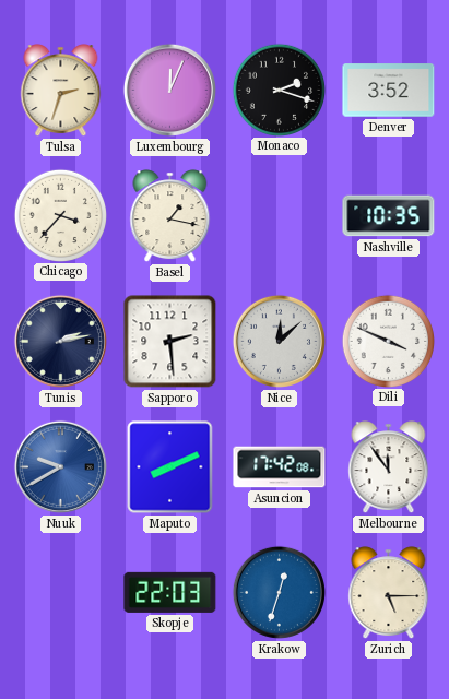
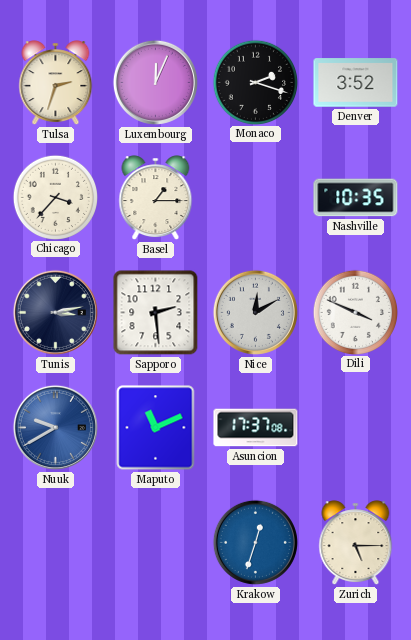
Basel: 1:17 -> 1:15
Tunis: 2:13 -> 3:13
Nice: 12:08 -> 12:10
Maputo: 8:11 -> 11:11
Asuncion: 17:42 -> 17:37
Melbourne: 11:54 -> none
Skopje: 22:03 -> none
